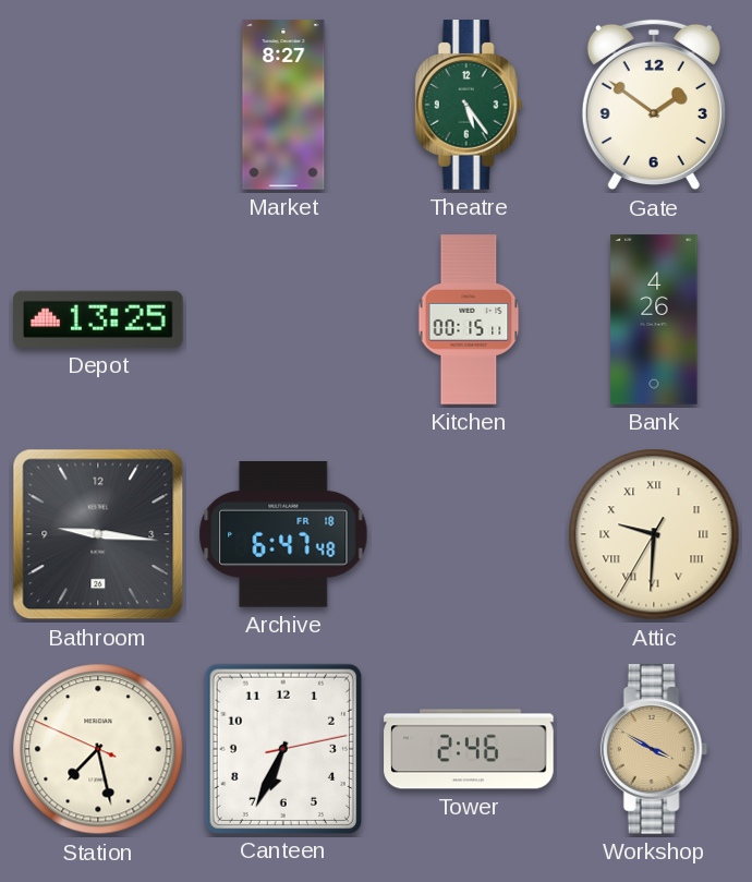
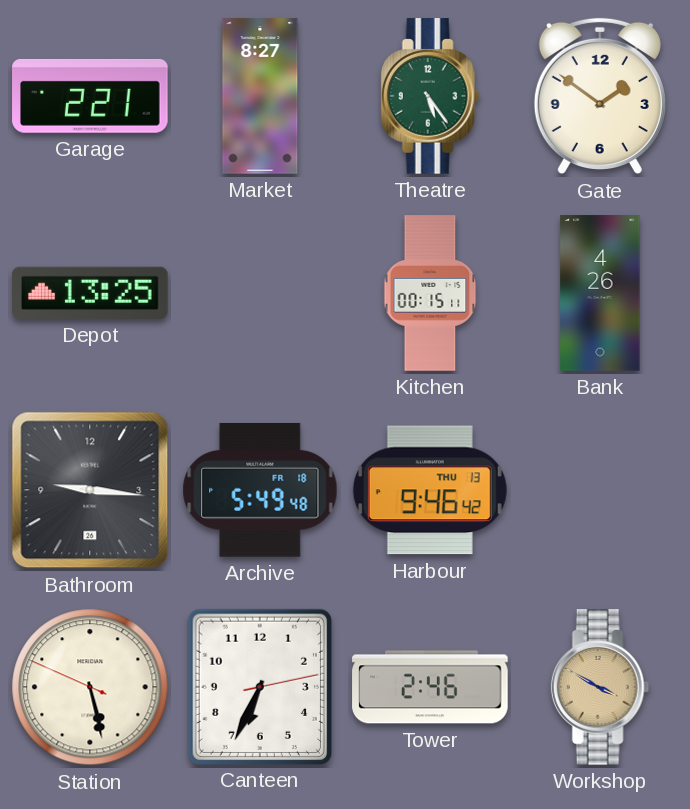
Garage: none -> 2:21
Archive: 6:47 -> 5:49
Harbour: none -> 9:46
Attic: 9:30 -> none
Station: 7:27 -> 5:27
